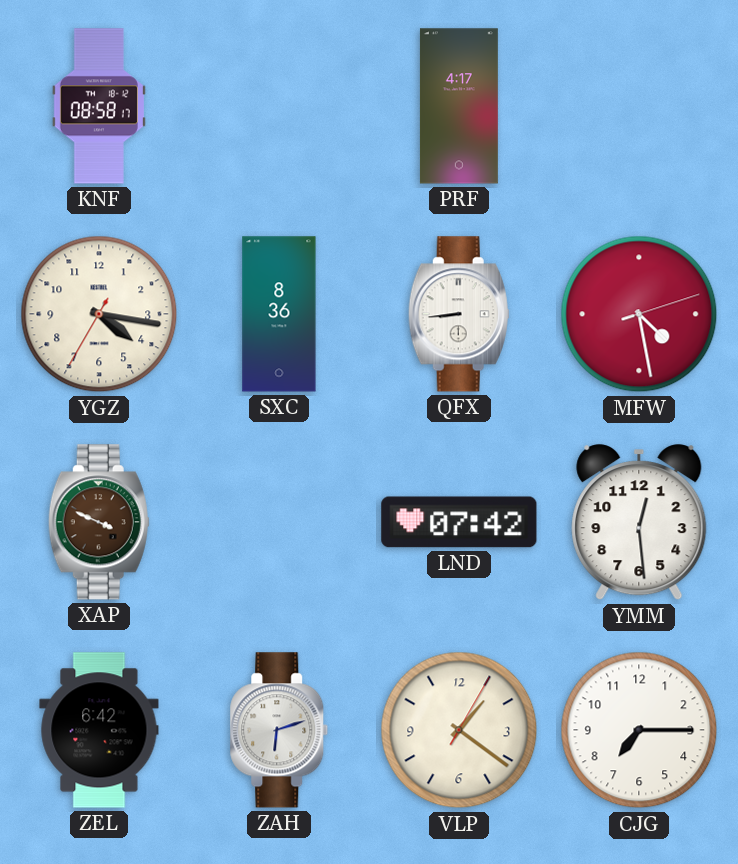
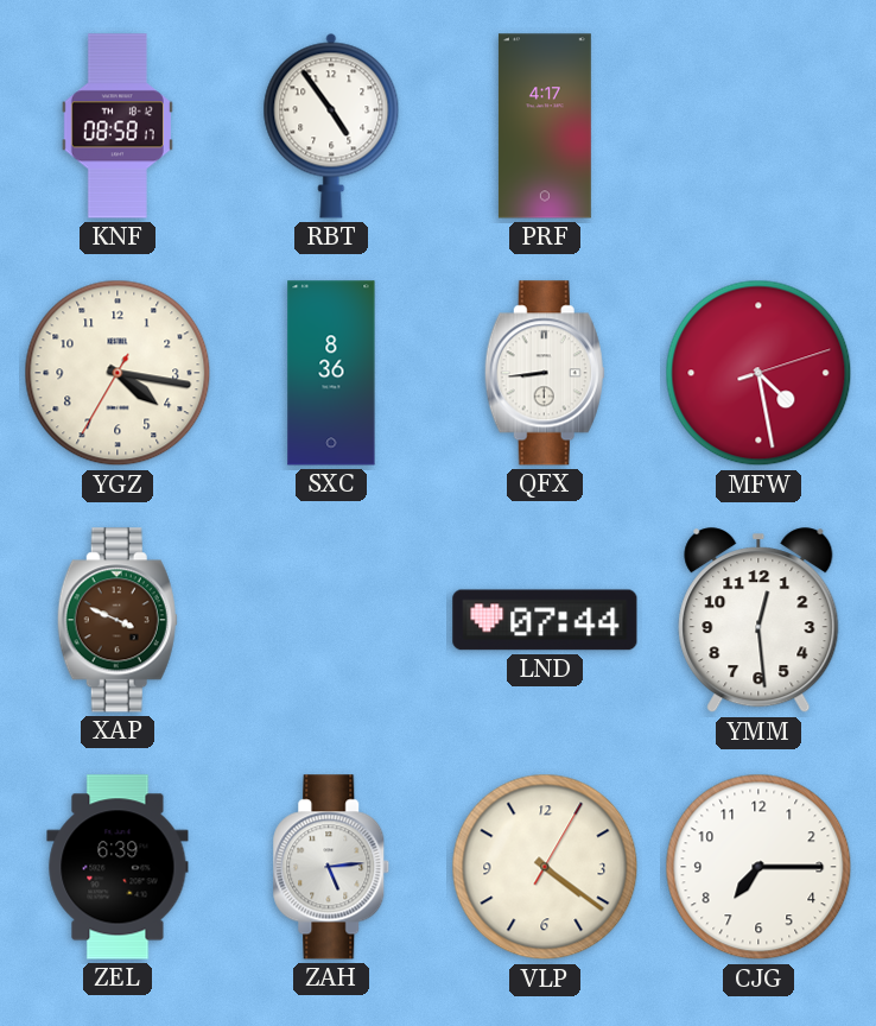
RBT: none -> 4:54
LND: 07:42 -> 07:44
ZEL: 6:42 -> 6:39
ZAH: 6:12 -> 5:14
VLP: 1:21 -> 4:21
